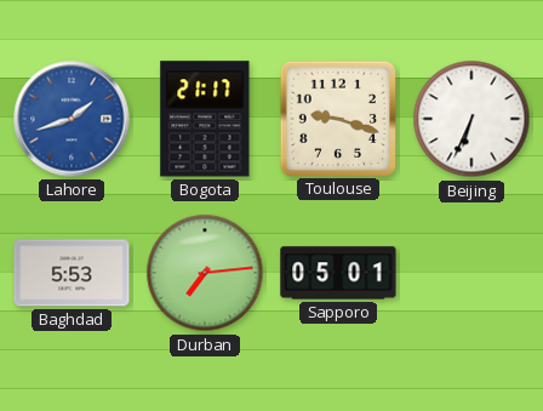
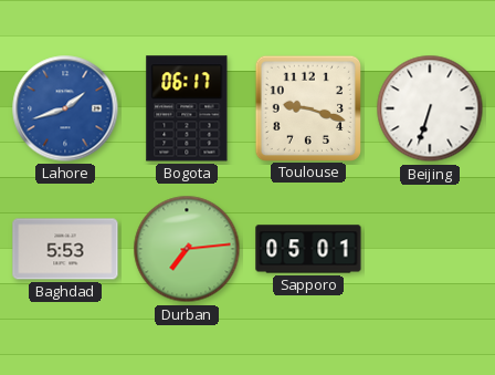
Bogota: 21:17 -> 06:17
Beijing: 6:34 -> 6:33
